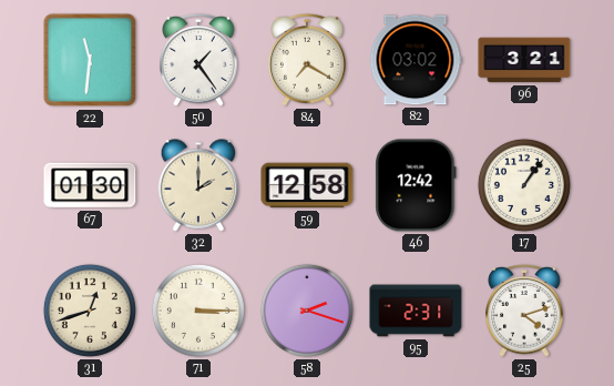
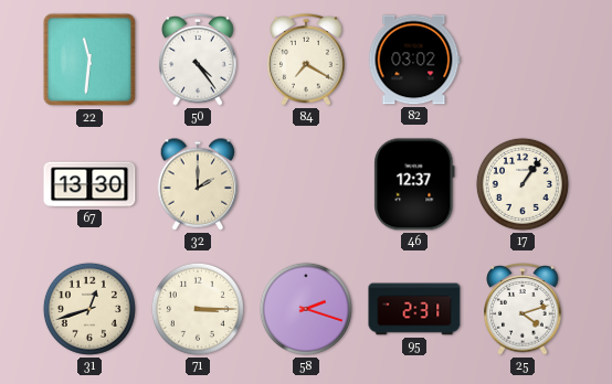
50: 1:24 -> 4:24
96: 3:21 -> none
67: 01:30 -> 13:30
59: 12:58 -> none
46: 12:42 -> 12:37
